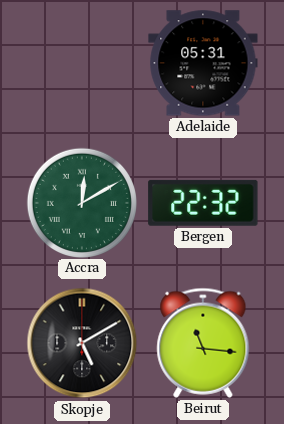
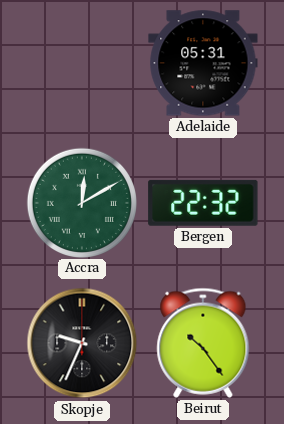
Skopje: 5:10 -> 9:34
Beirut: 11:16 -> 10:24
